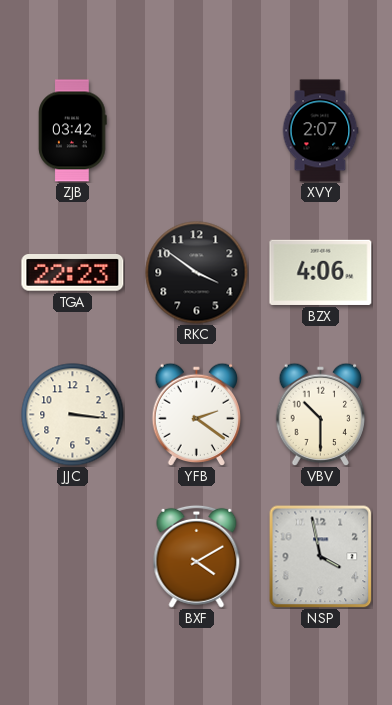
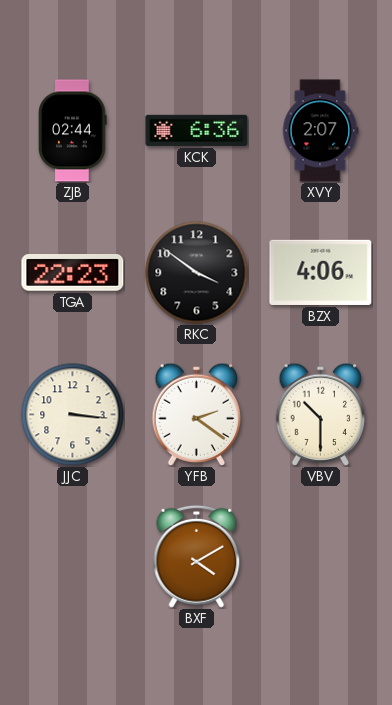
ZJB: 03:42 -> 02:44
KCK: none -> 6:36
NSP: 3:58 -> none
